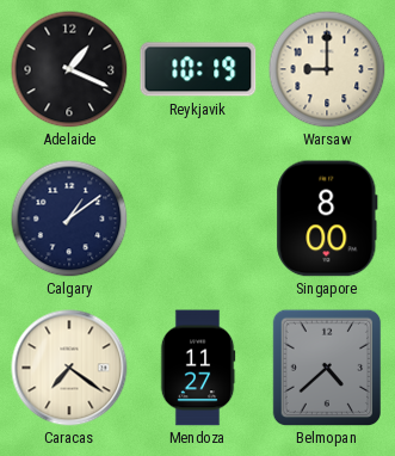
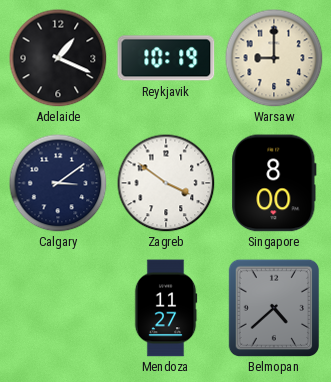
Calgary: 1:09 -> 3:09
Zagreb: none -> 3:51
Caracas: 7:21 -> none
